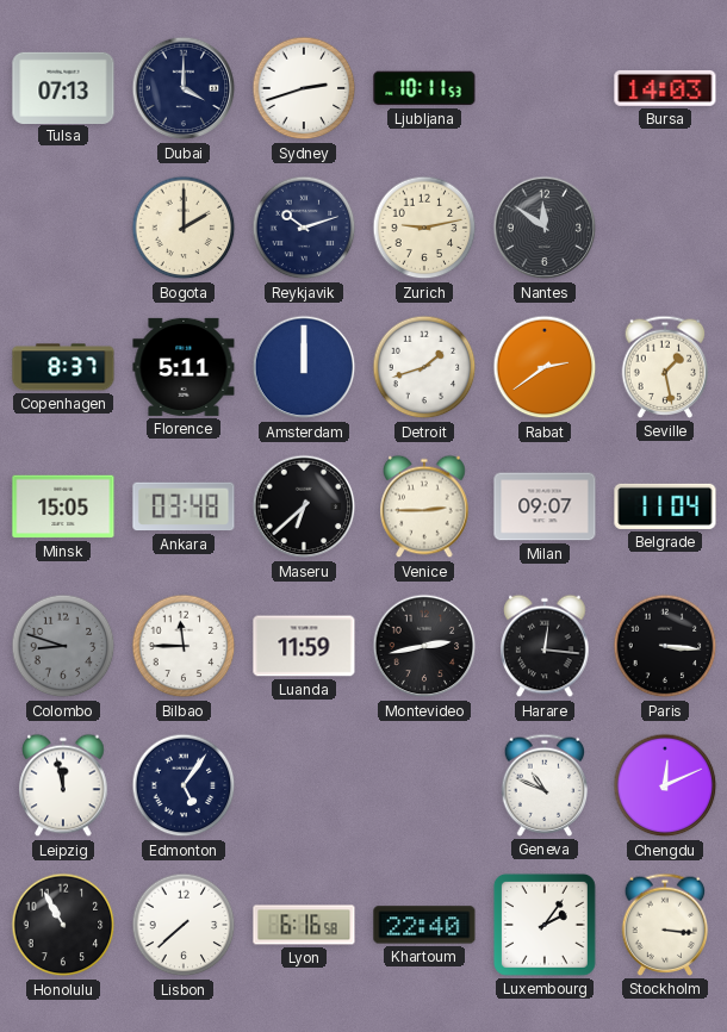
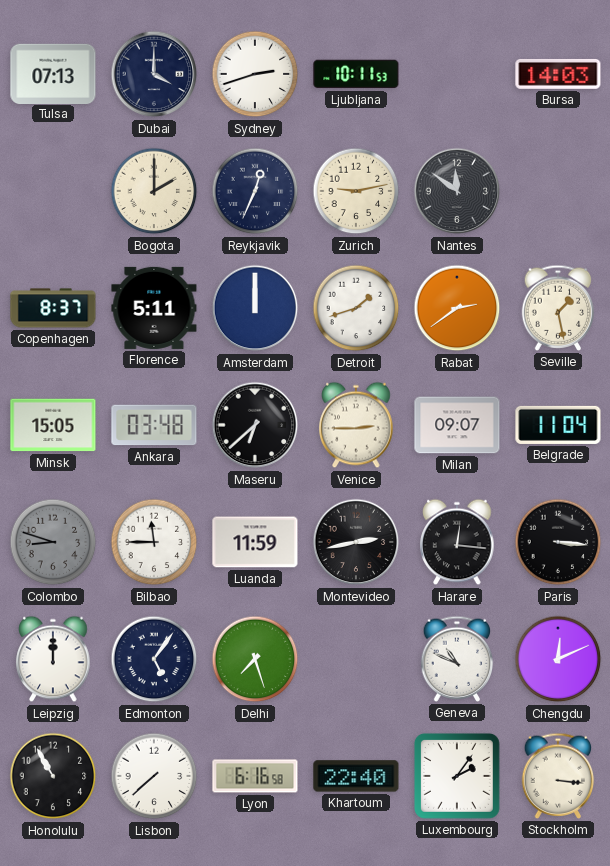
Reykjavik: 10:12 -> 12:34
Leipzig: 11:58 -> 12:00
Delhi: none -> 7:27
